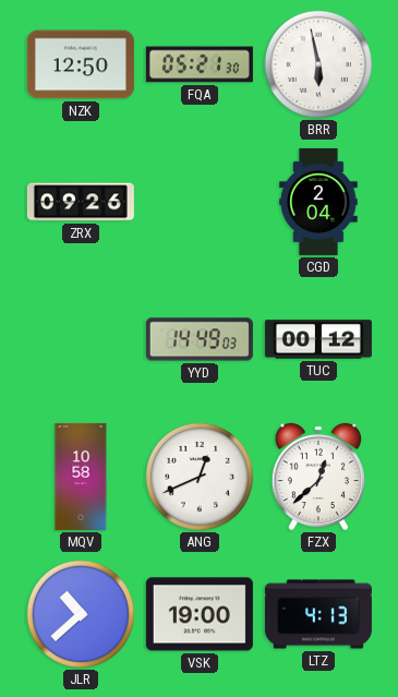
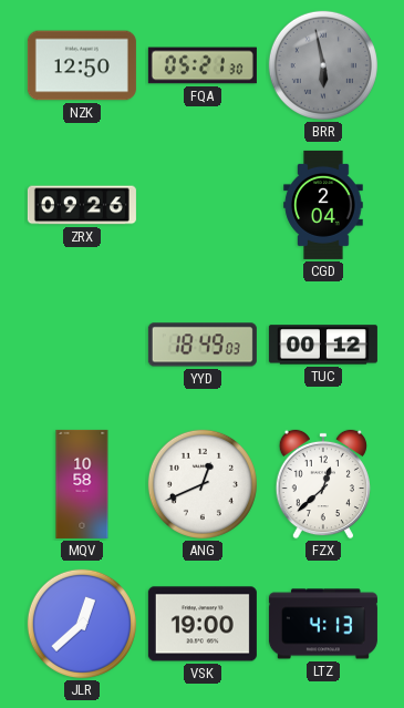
BRR dial: white -> grey
YYD: 14:49 -> 18:49
JLR: 10:38 -> 12:38
